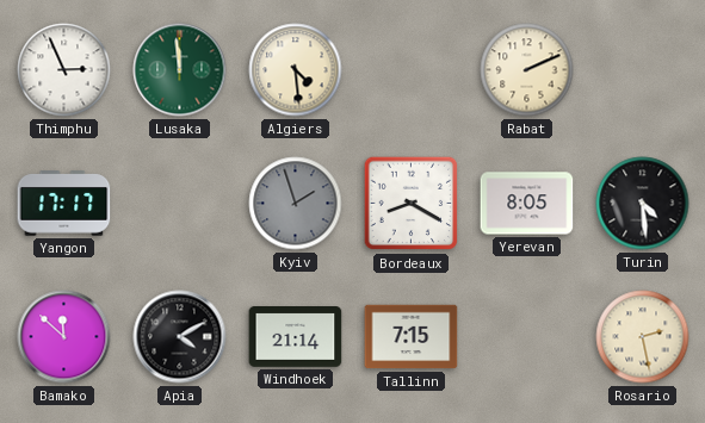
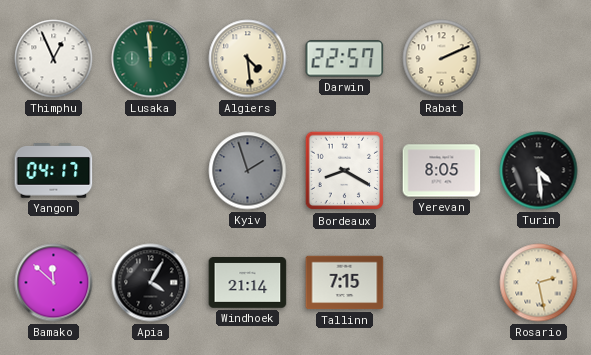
Thimphu: 2:56 -> 12:56
Darwin: none -> 22:57
Yangon: 17:17 -> 04:17
Apia: 4:10 -> 4:05
